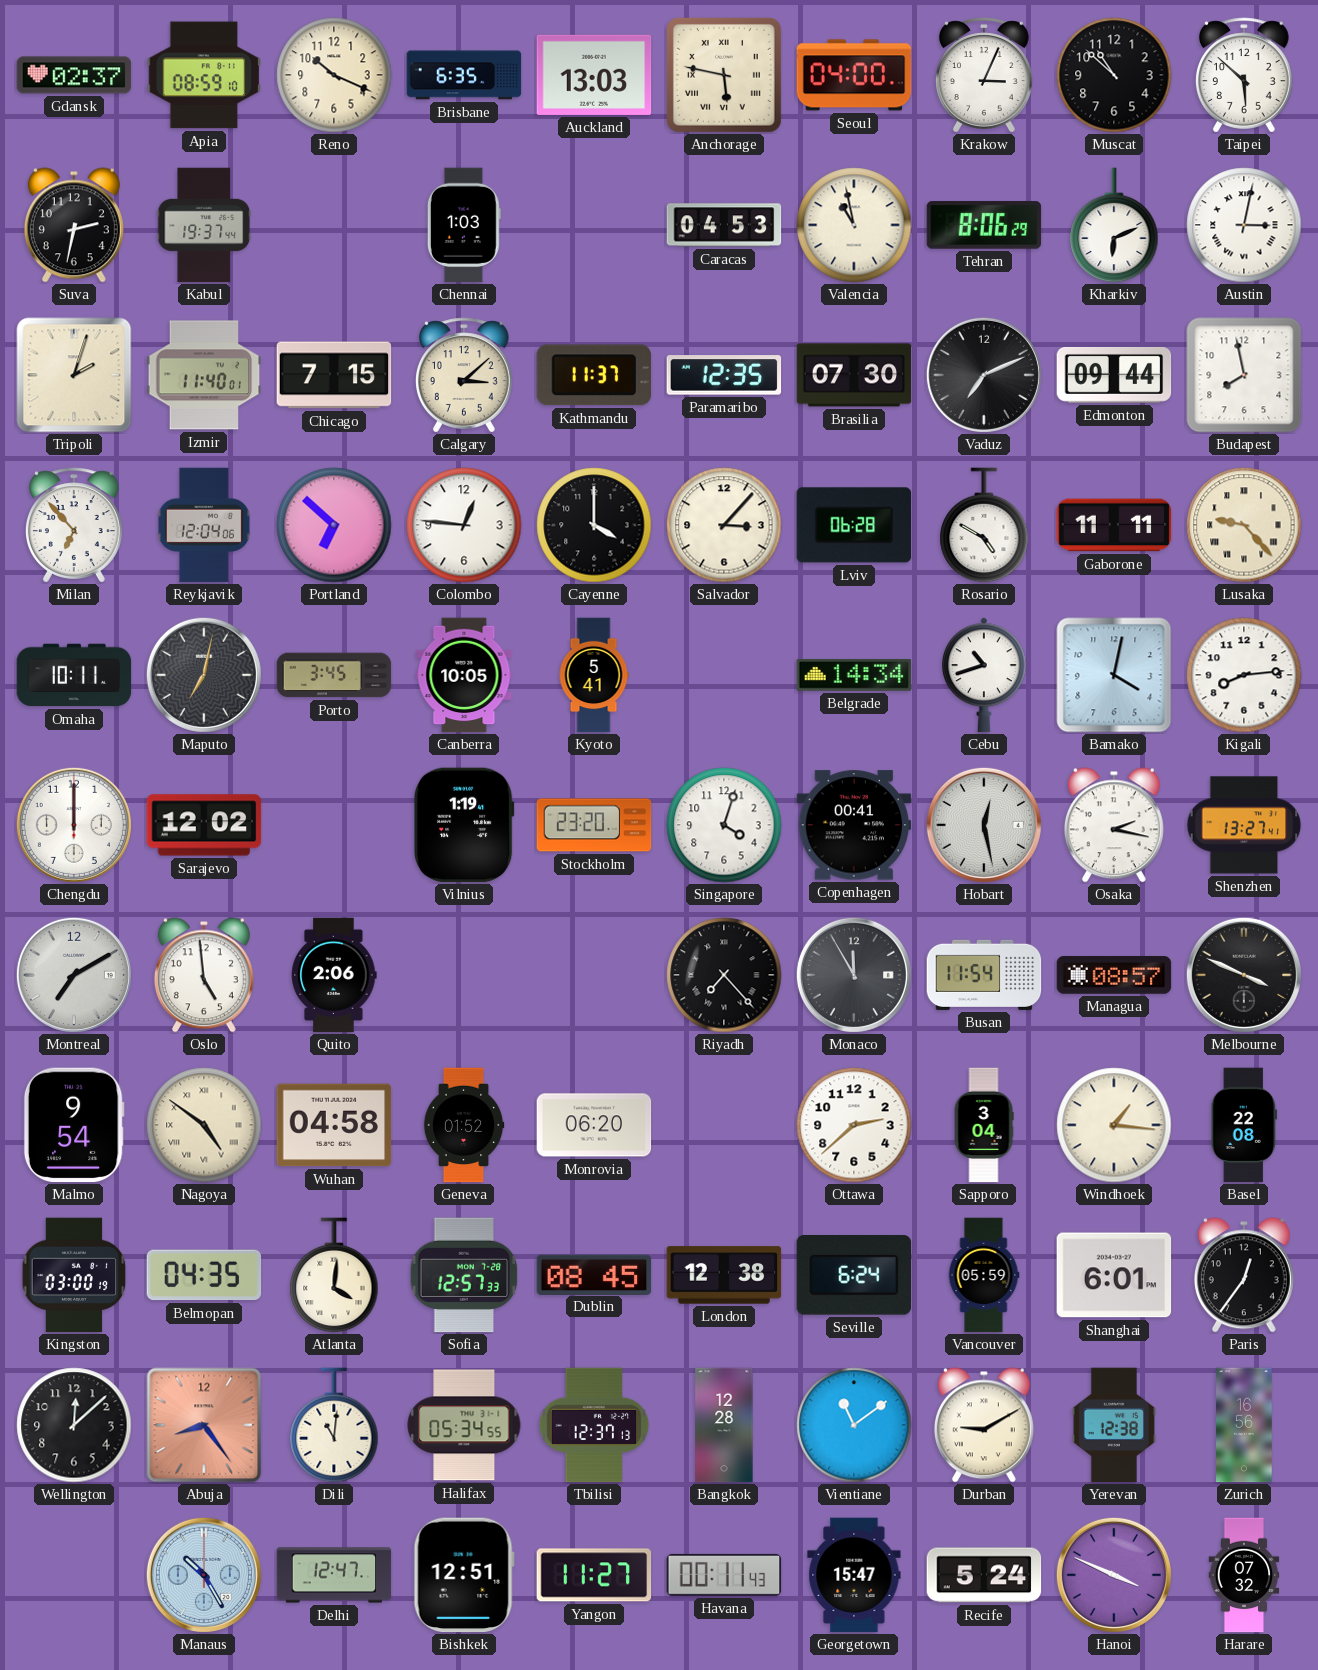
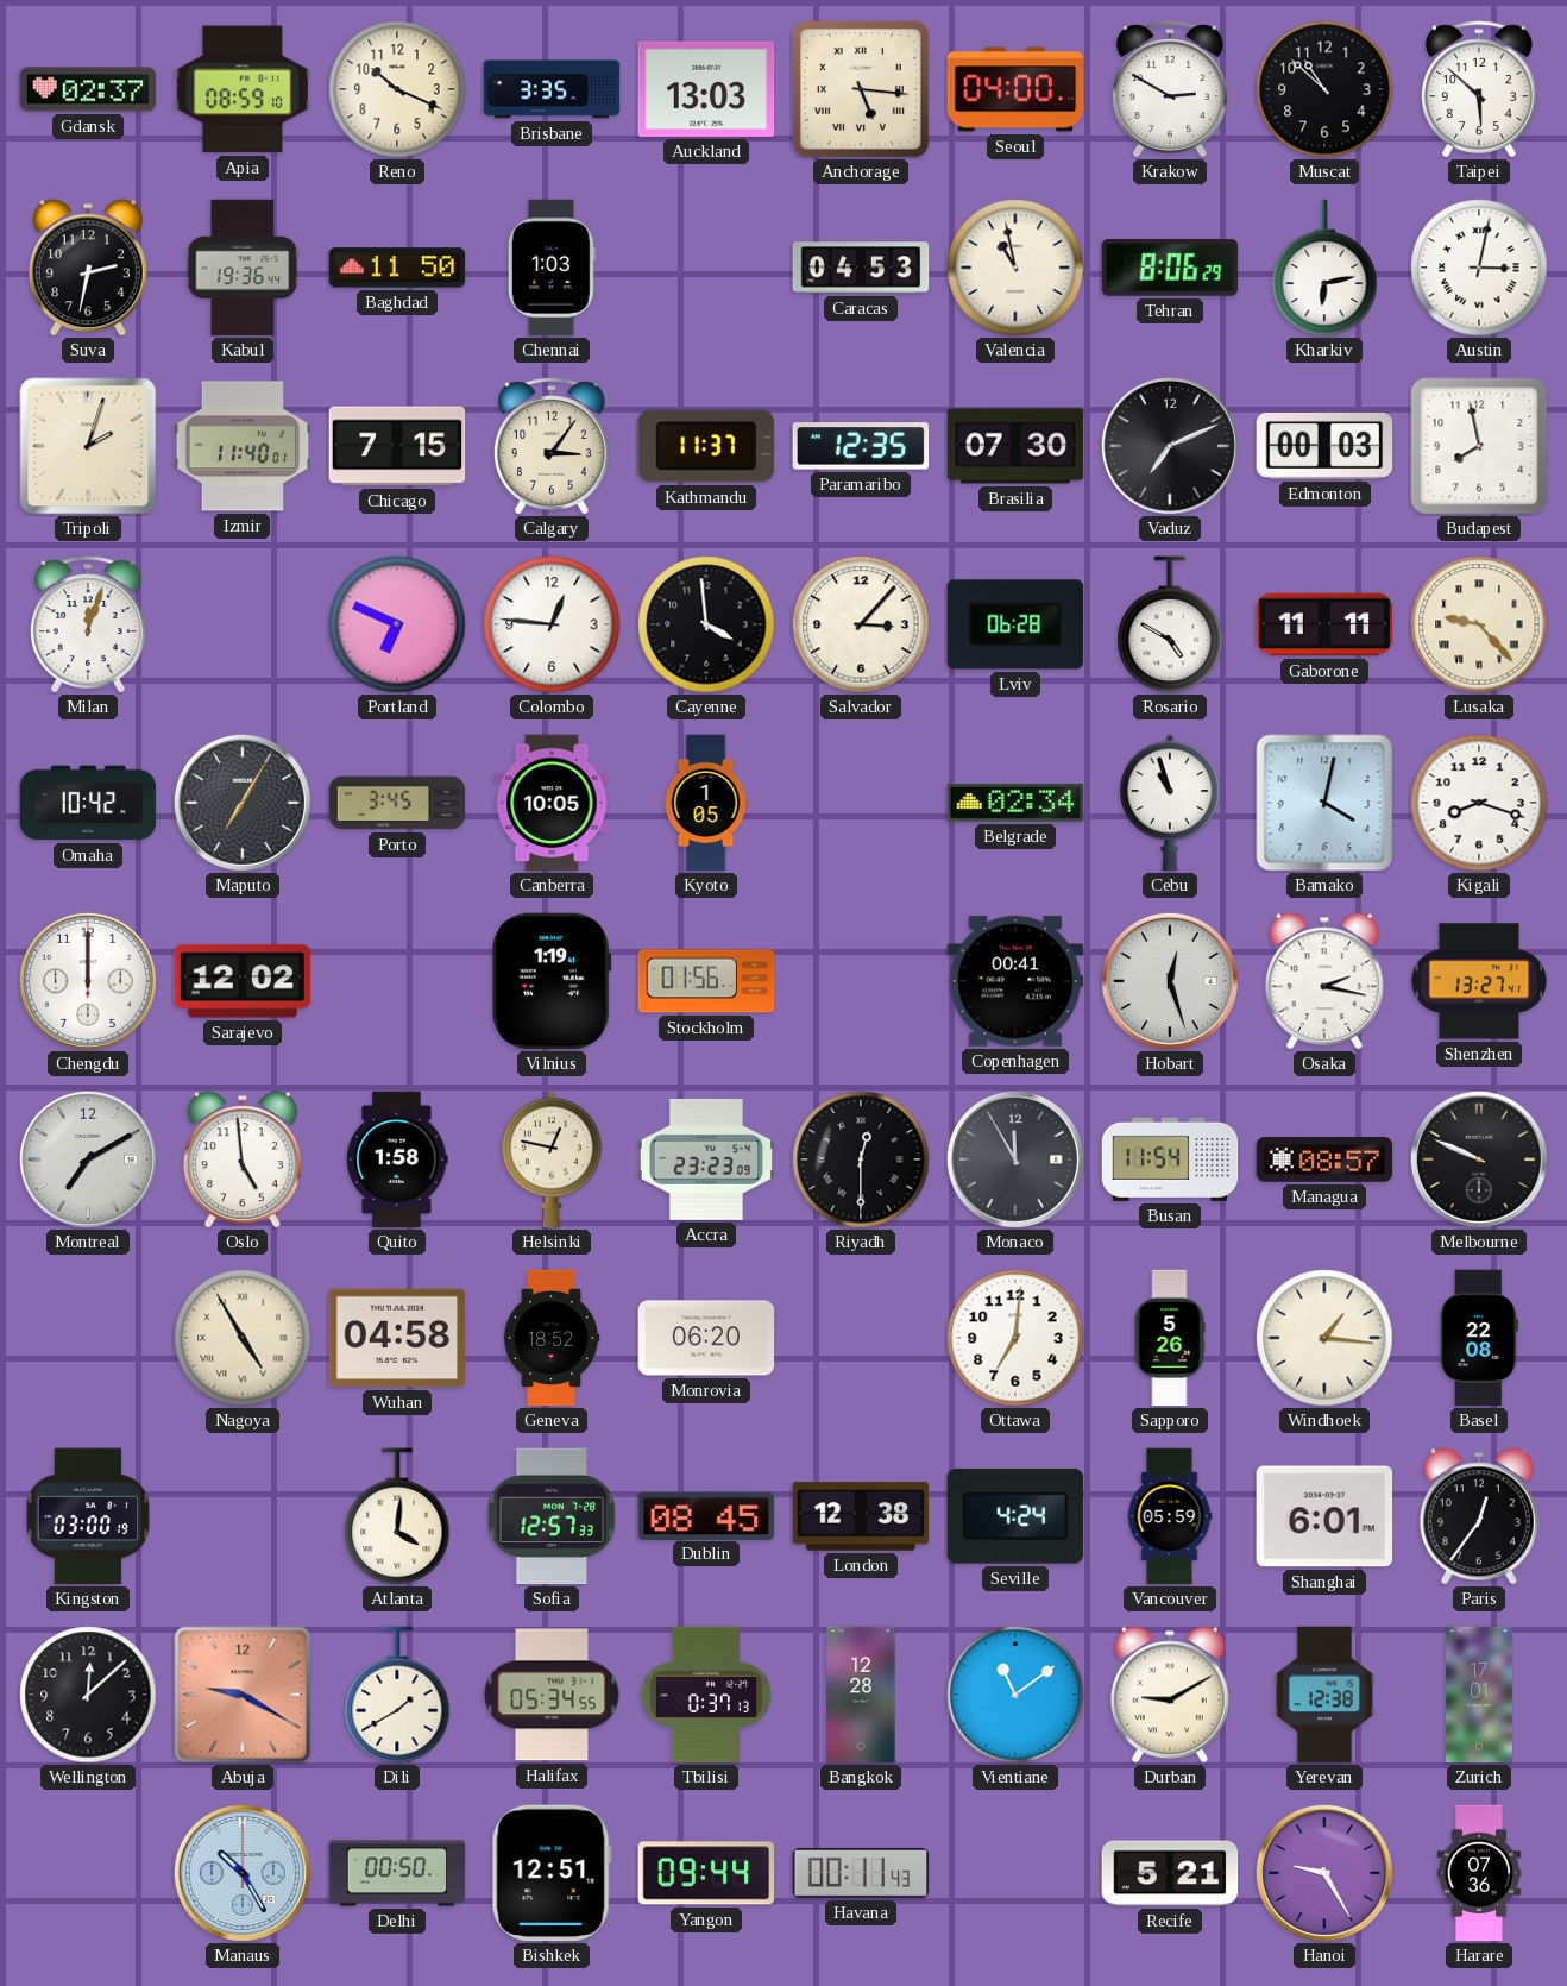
Brisbane: 6:35 -> 3:35
Anchorage: 5:47 -> 5:16
Krakow: 3:04 -> 2:50
Kabul: 19:37 -> 19:36
Baghdad: none -> 11:50
Kharkiv: 6:11 -> 6:13
Calgary: 3:08 -> 3:06
Edmonton: 09:44 -> 00:03
Milan: 6:53 -> 12:03
Reykjavik: 12:04 -> none
Portland: 6:52 -> 6:49
Cayenne: 4:00 -> 3:59
Omaha: 10:11 -> 10:42
Maputo: 7:02 -> 7:05
Kyoto: 5:41 -> 1:05
Belgrade: 14:34 -> 02:34
Cebu: 10:42 -> 10:57
Kigali: 8:14 -> 8:18
Stockholm: 23:20 -> 01:56
Singapore: 4:03 -> none
Hobart: 12:28 -> 12:27
Quito: 2:06 -> 1:58
Helsinki: none -> 12:47
Accra: none -> 23:23
Riyadh: 7:23 -> 12:30
Melbourne: 3:49 -> 9:49
Malmo: 9:54 -> none
Nagoya: 4:51 -> 4:55
Geneva: 01:52 -> 18:52
Ottawa: 2:38 -> 7:01
Sapporo: 3:04 -> 5:26
Belmopan: 04:35 -> none
Seville: 6:24 -> 4:24
Abuja: 8:24 -> 9:20
Dili: 11:01 -> 1:40
Tbilisi: 12:37 -> 0:37
Zurich: 16:56 -> 17:01
Delhi: 12:47 -> 00:50
Yangon: 11:27 -> 09:44
Georgetown: 15:47 -> none
Recife: 5:24 -> 5:21
Hanoi: 3:49 -> 9:25
Harare: 07:32 -> 07:36
